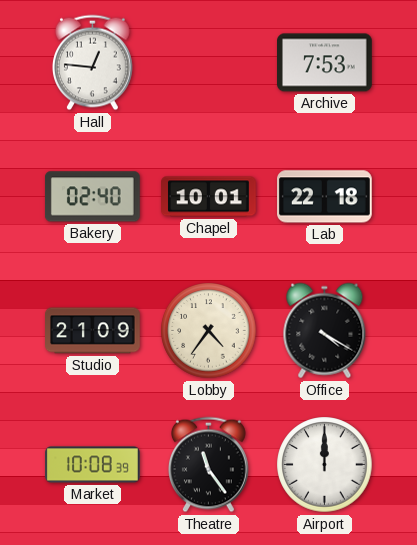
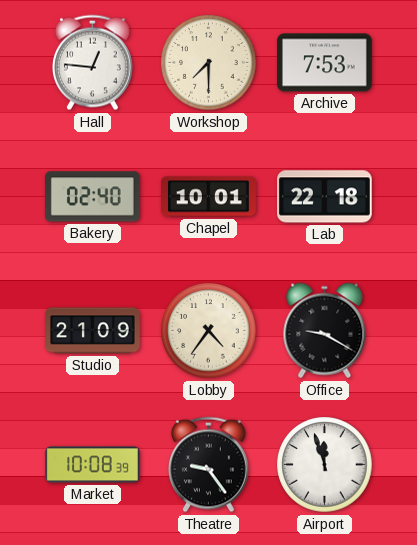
Workshop: none -> 7:30
Office: 4:20 -> 9:20
Theatre: 11:24 -> 9:24
Airport: 12:00 -> 11:57
